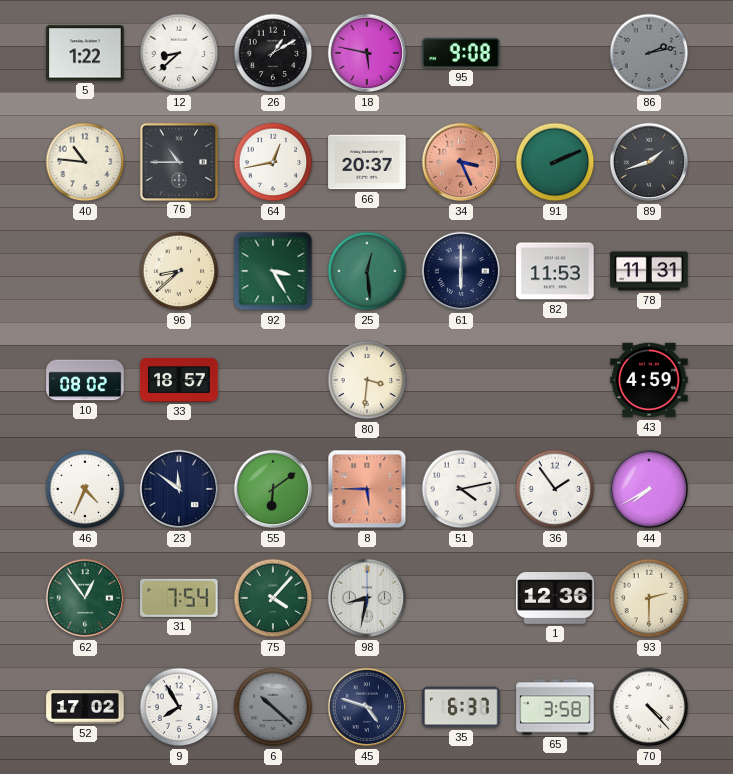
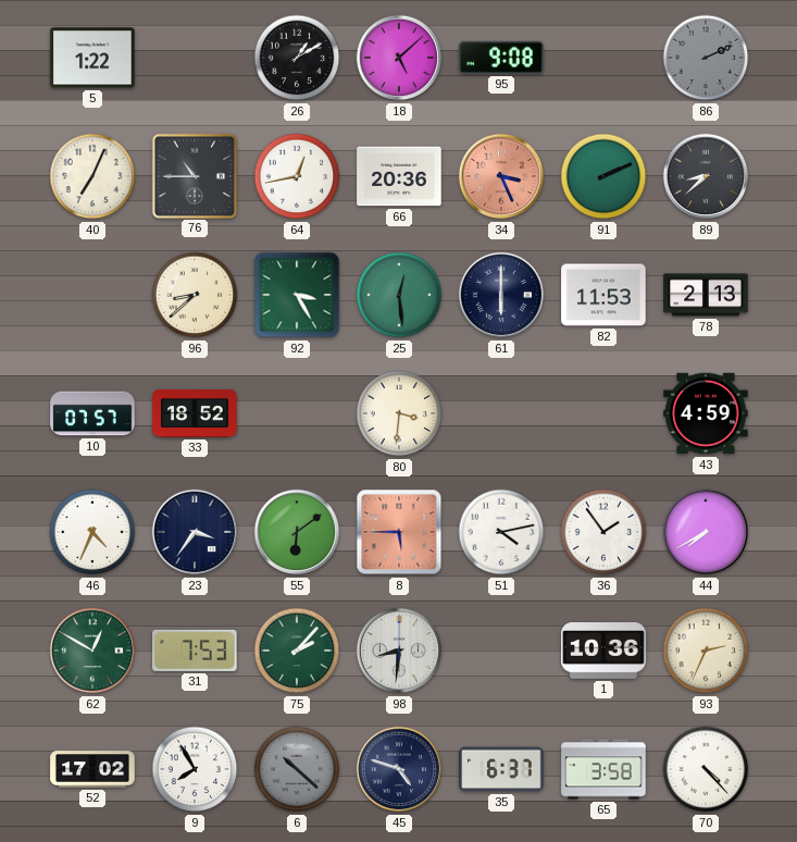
12: 8:38 -> none
18: 5:47 -> 5:08
86: 2:13 -> 2:11
40: 10:46 -> 7:04
66: 20:37 -> 20:36
89: 1:42 -> 8:38
78: 11:31 -> 2:13
10: 08:02 -> 07:57
33: 18:57 -> 18:52
23: 11:51 -> 3:36
62: 12:54 -> 12:50
31: 7:54 -> 7:53
75: 4:07 -> 2:07
98: 8:32 -> 8:31
1: 12:36 -> 10:36
93: 2:30 -> 2:34
